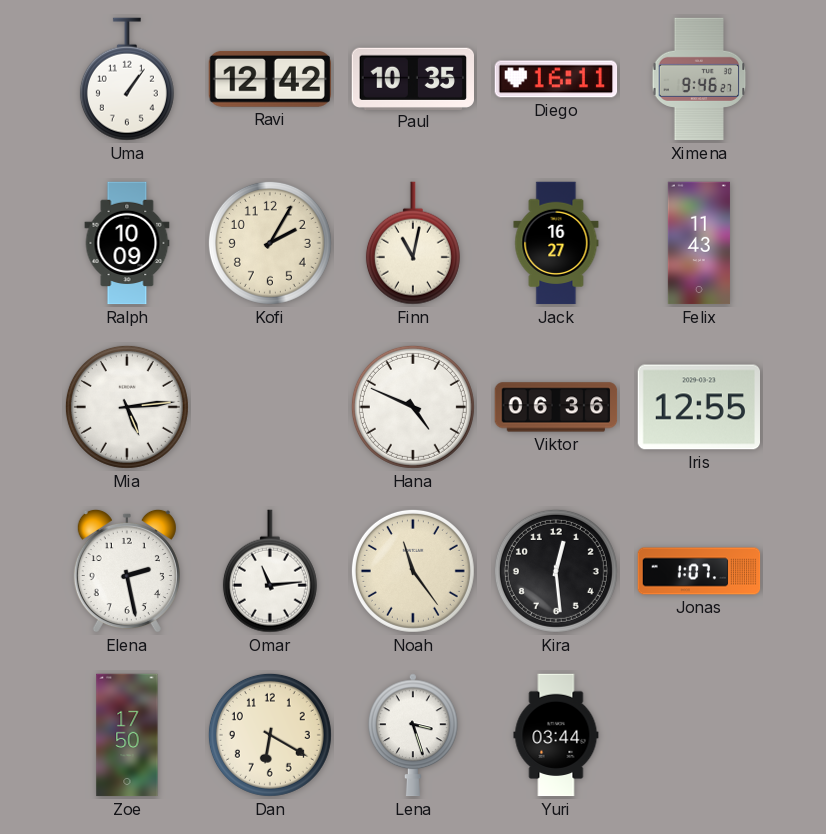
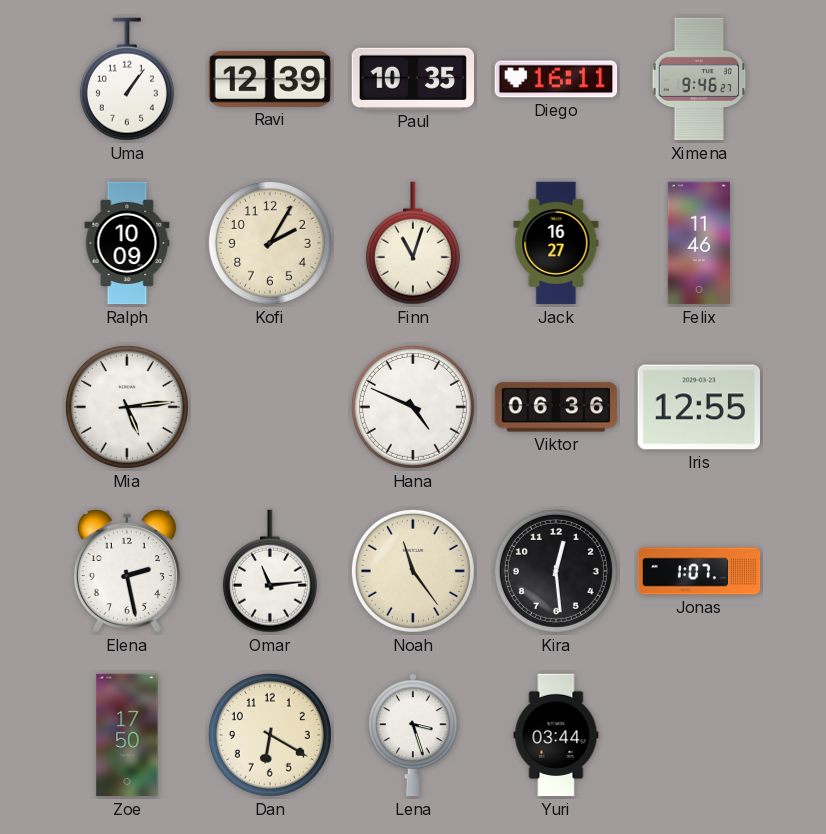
Ravi: 12:42 -> 12:39
Finn: 11:02 -> 11:03
Felix: 11:43 -> 11:46
